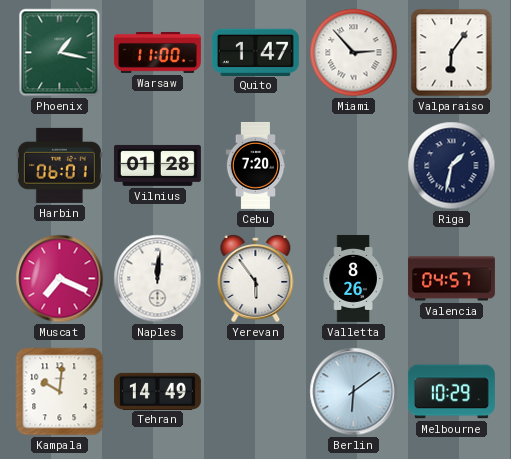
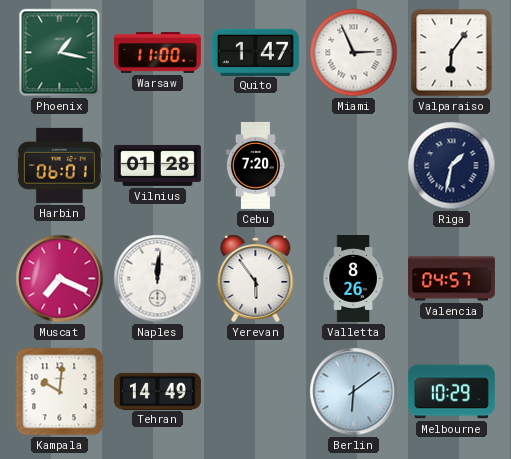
Miami: 2:53 -> 2:56
